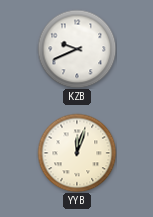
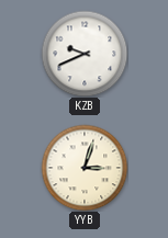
YYB: 12:03 -> 3:03
